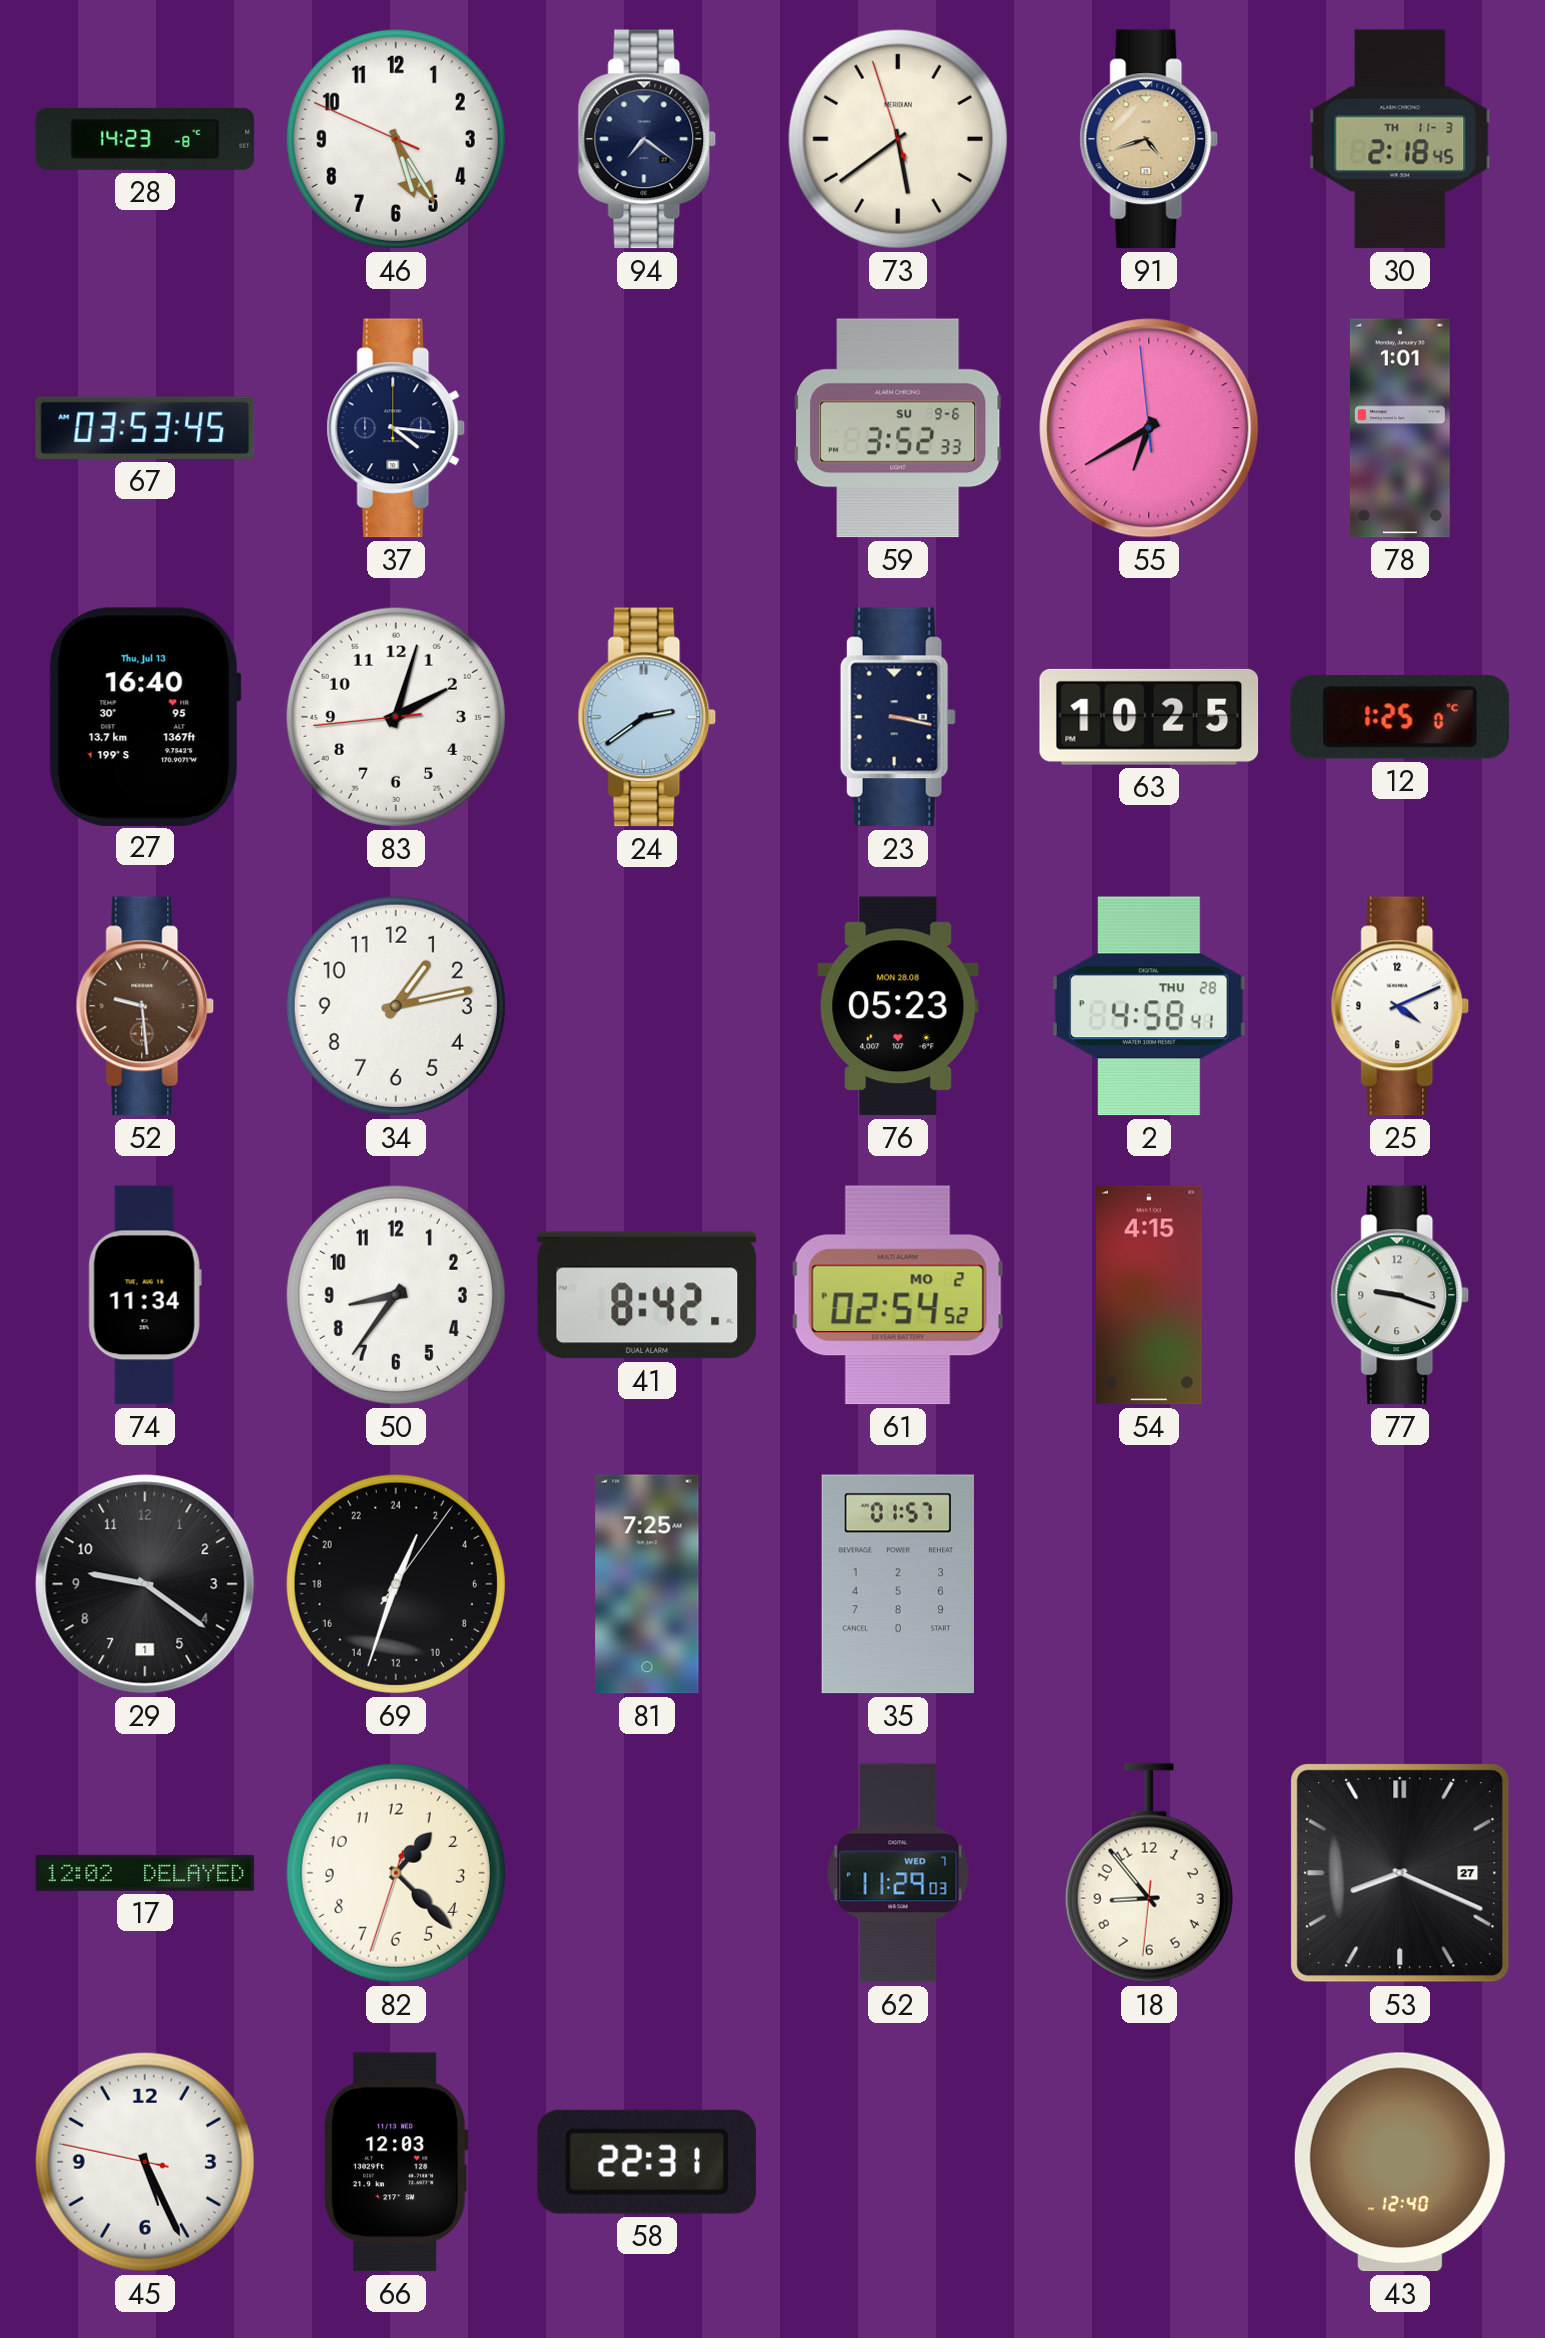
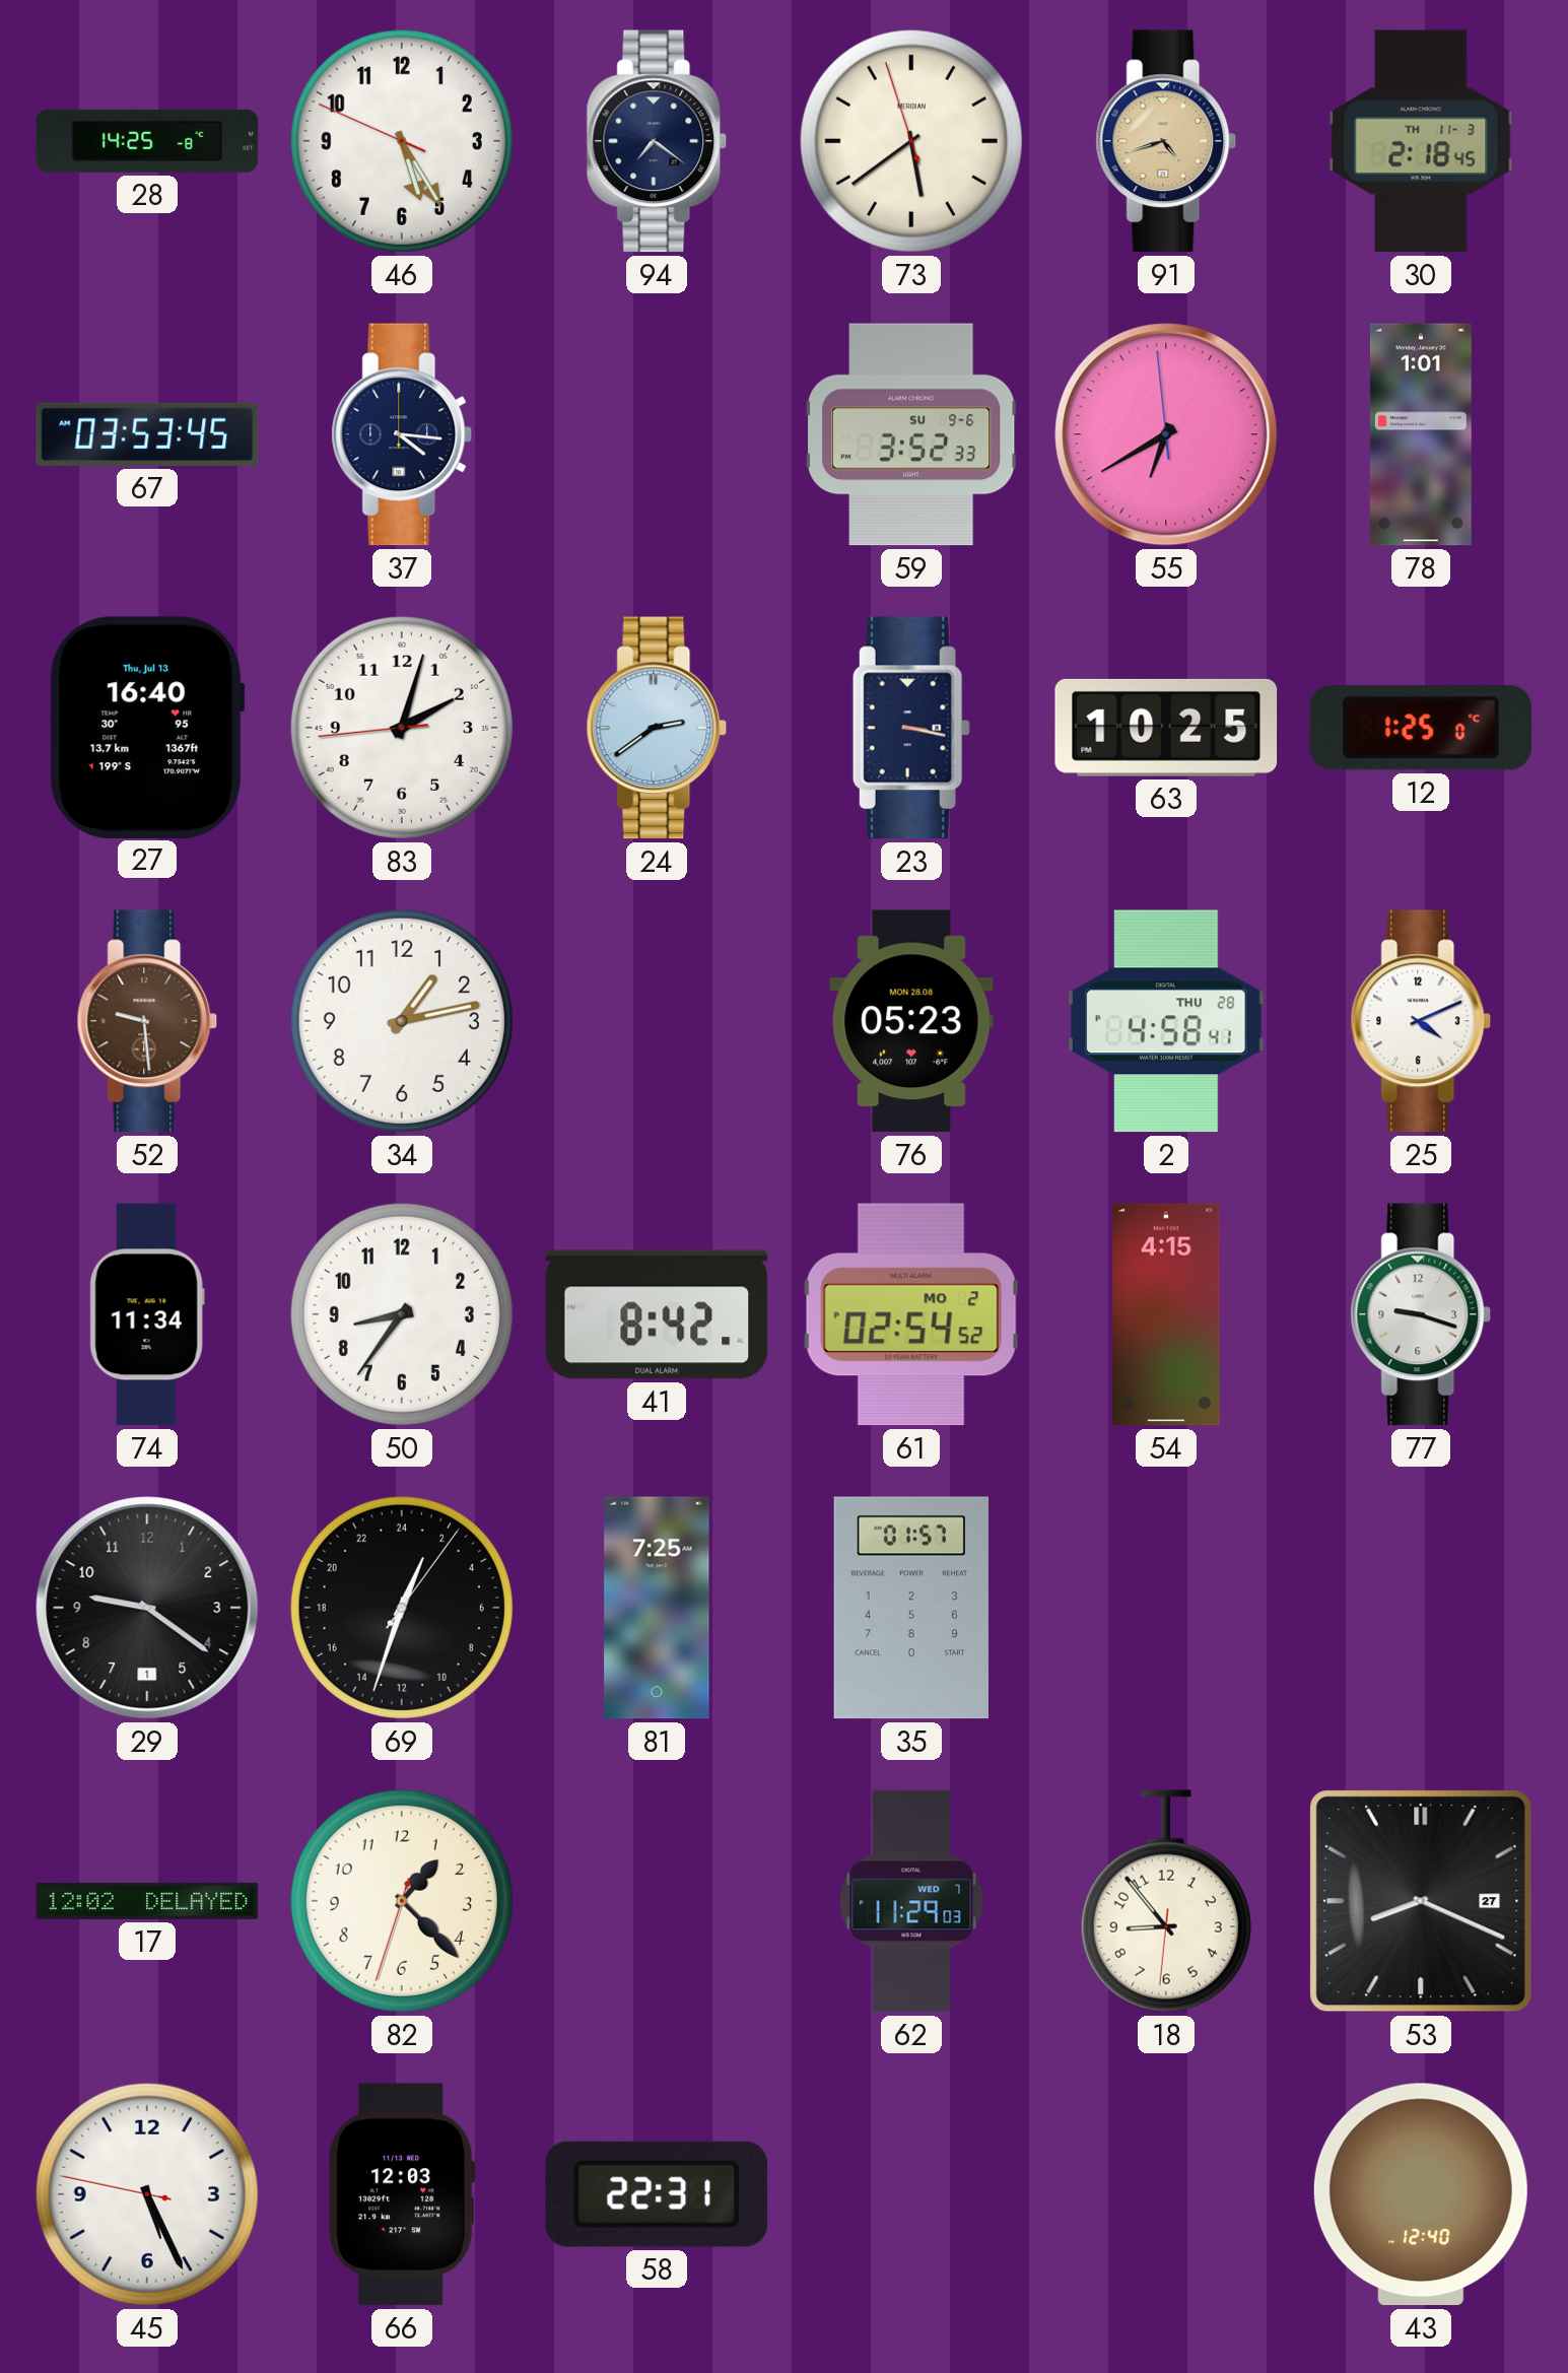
28: 14:23 -> 14:25
